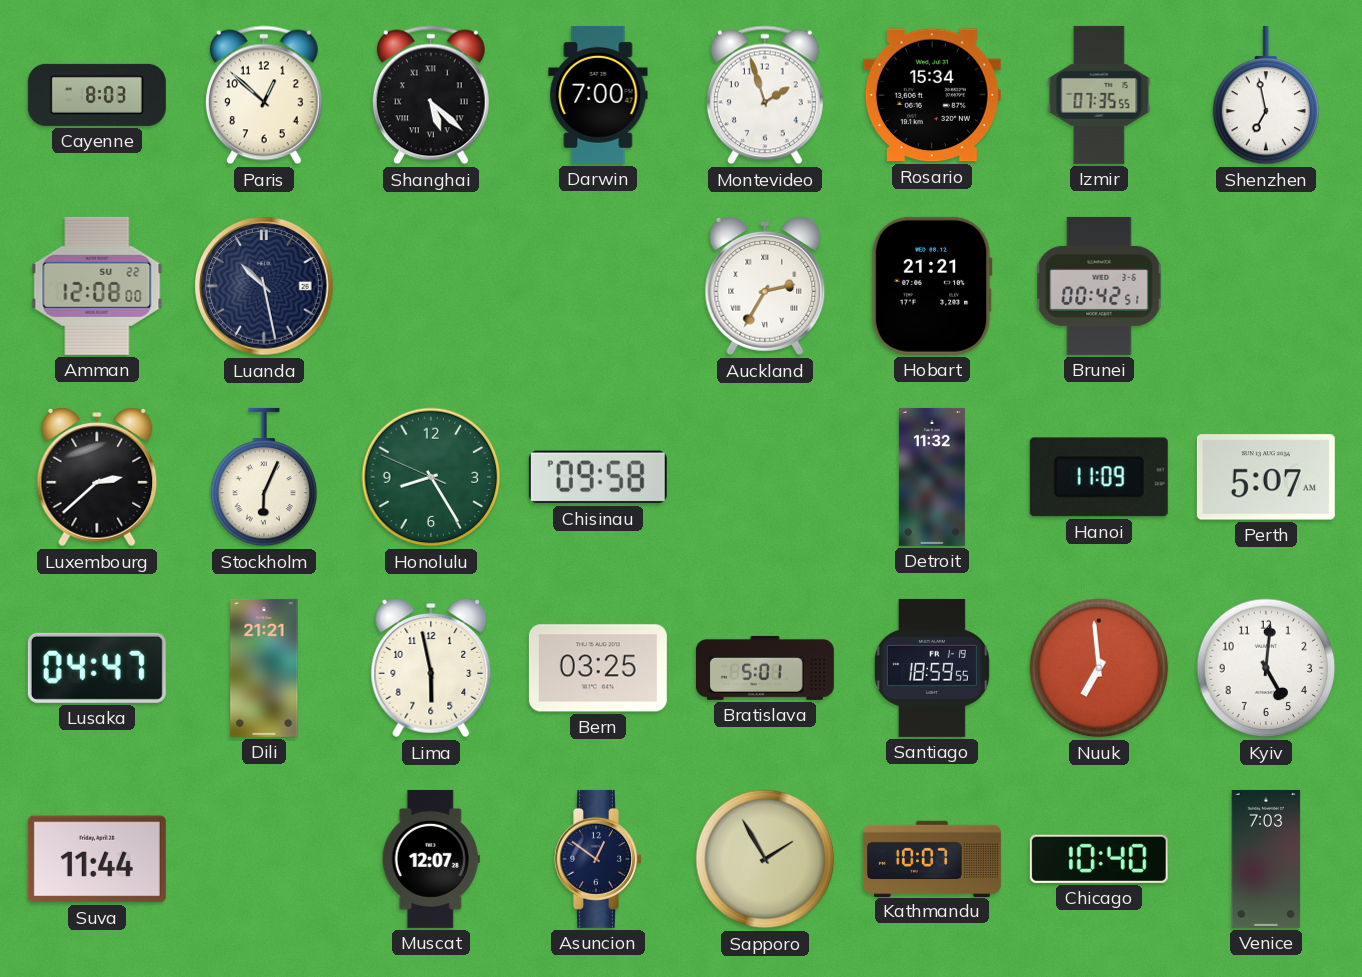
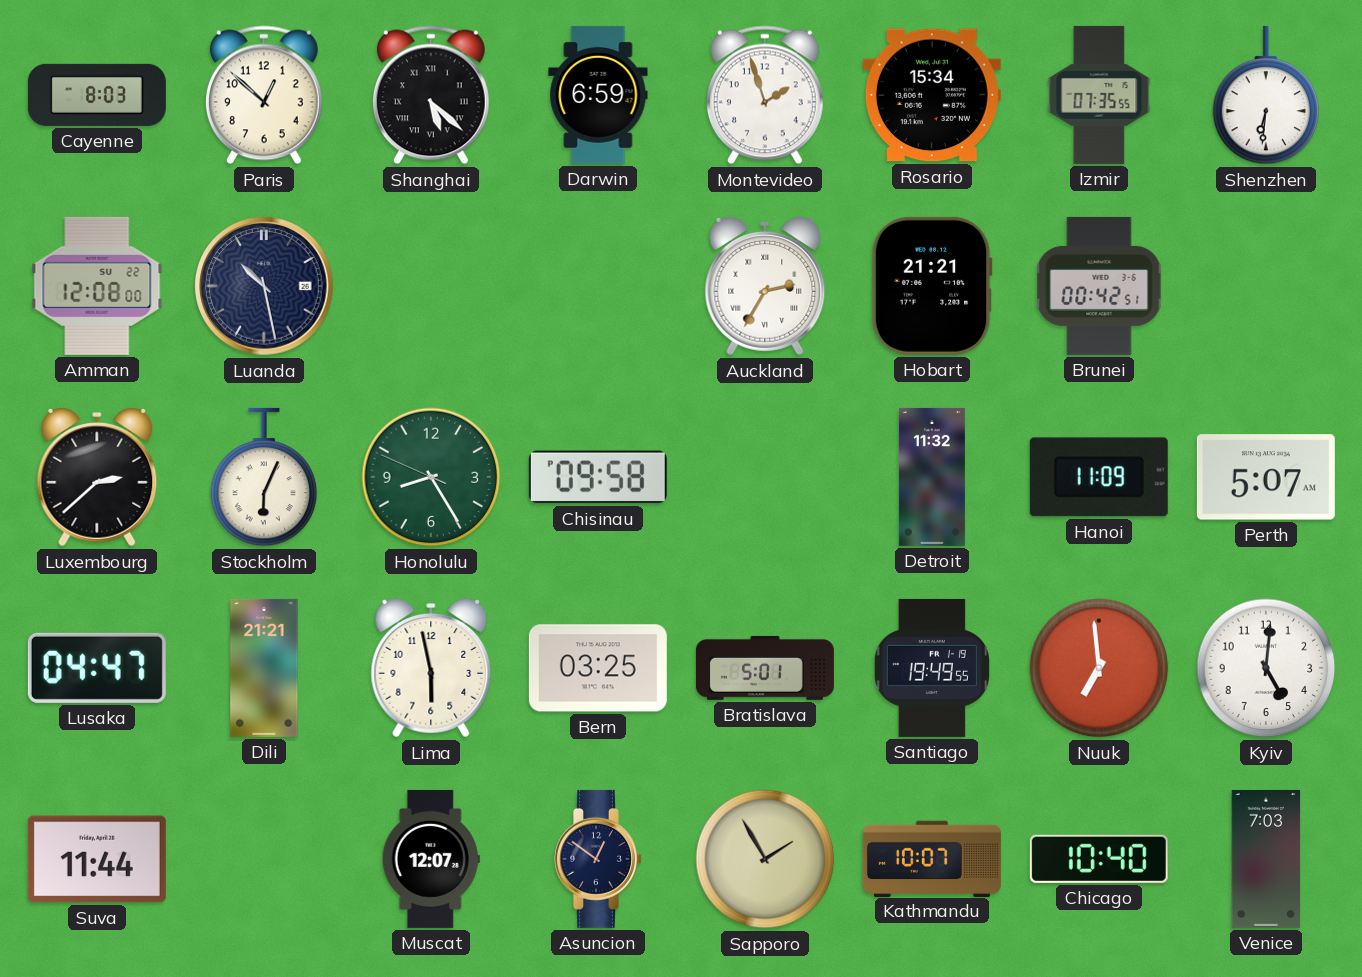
Darwin: 7:00 -> 6:59
Shenzhen: 6:58 -> 6:31
Santiago: 18:59 -> 19:49
